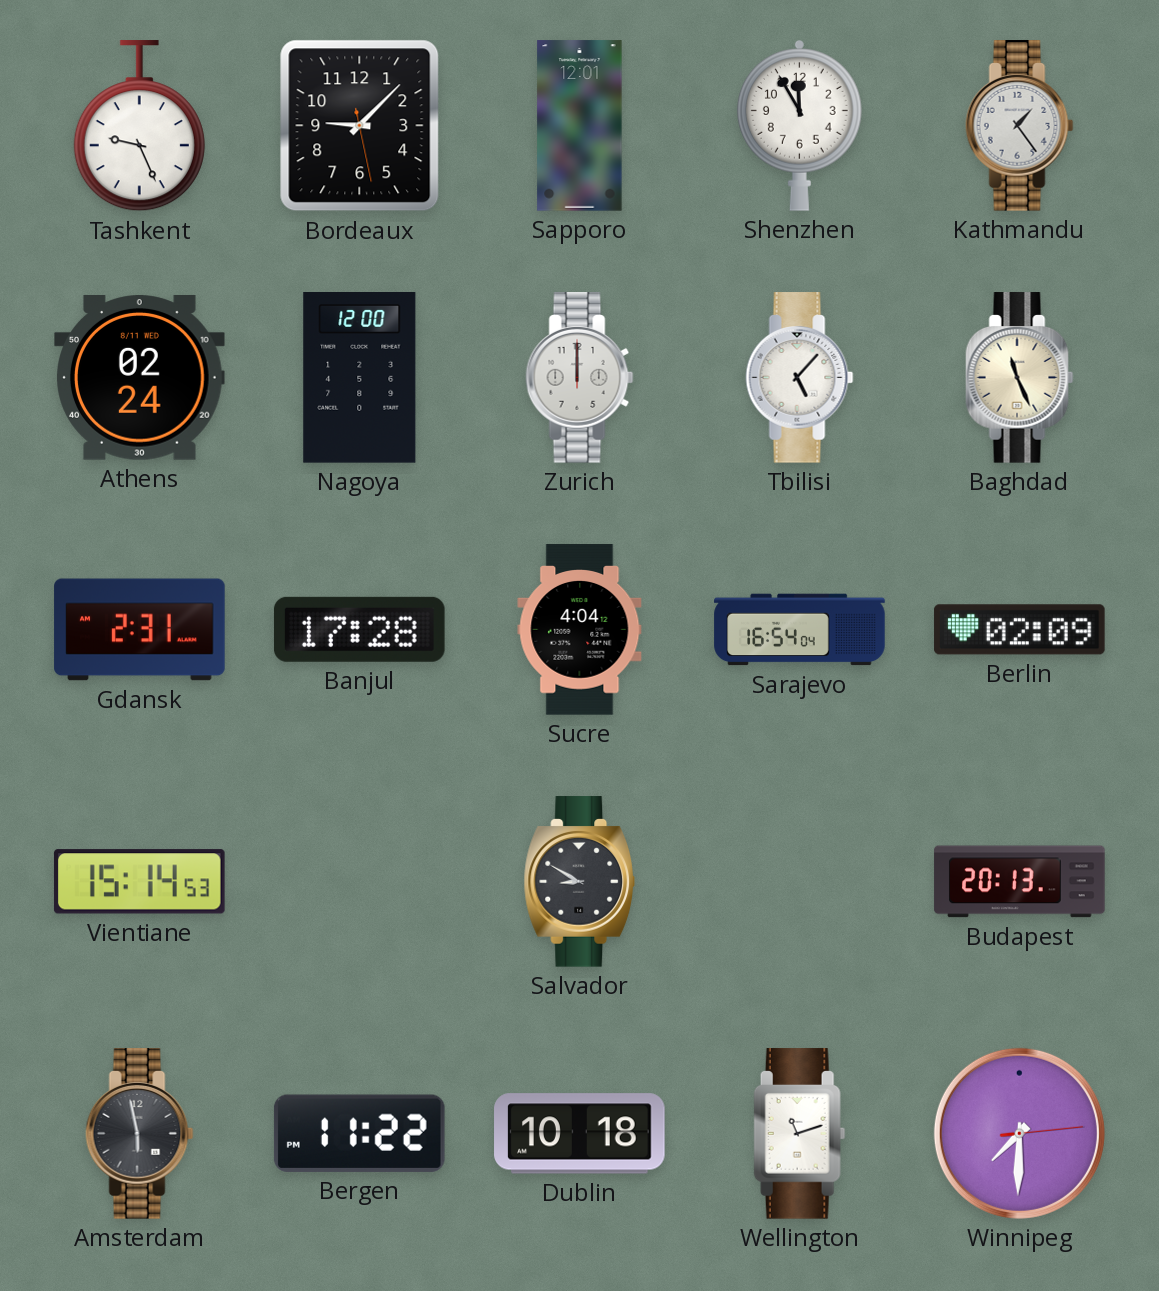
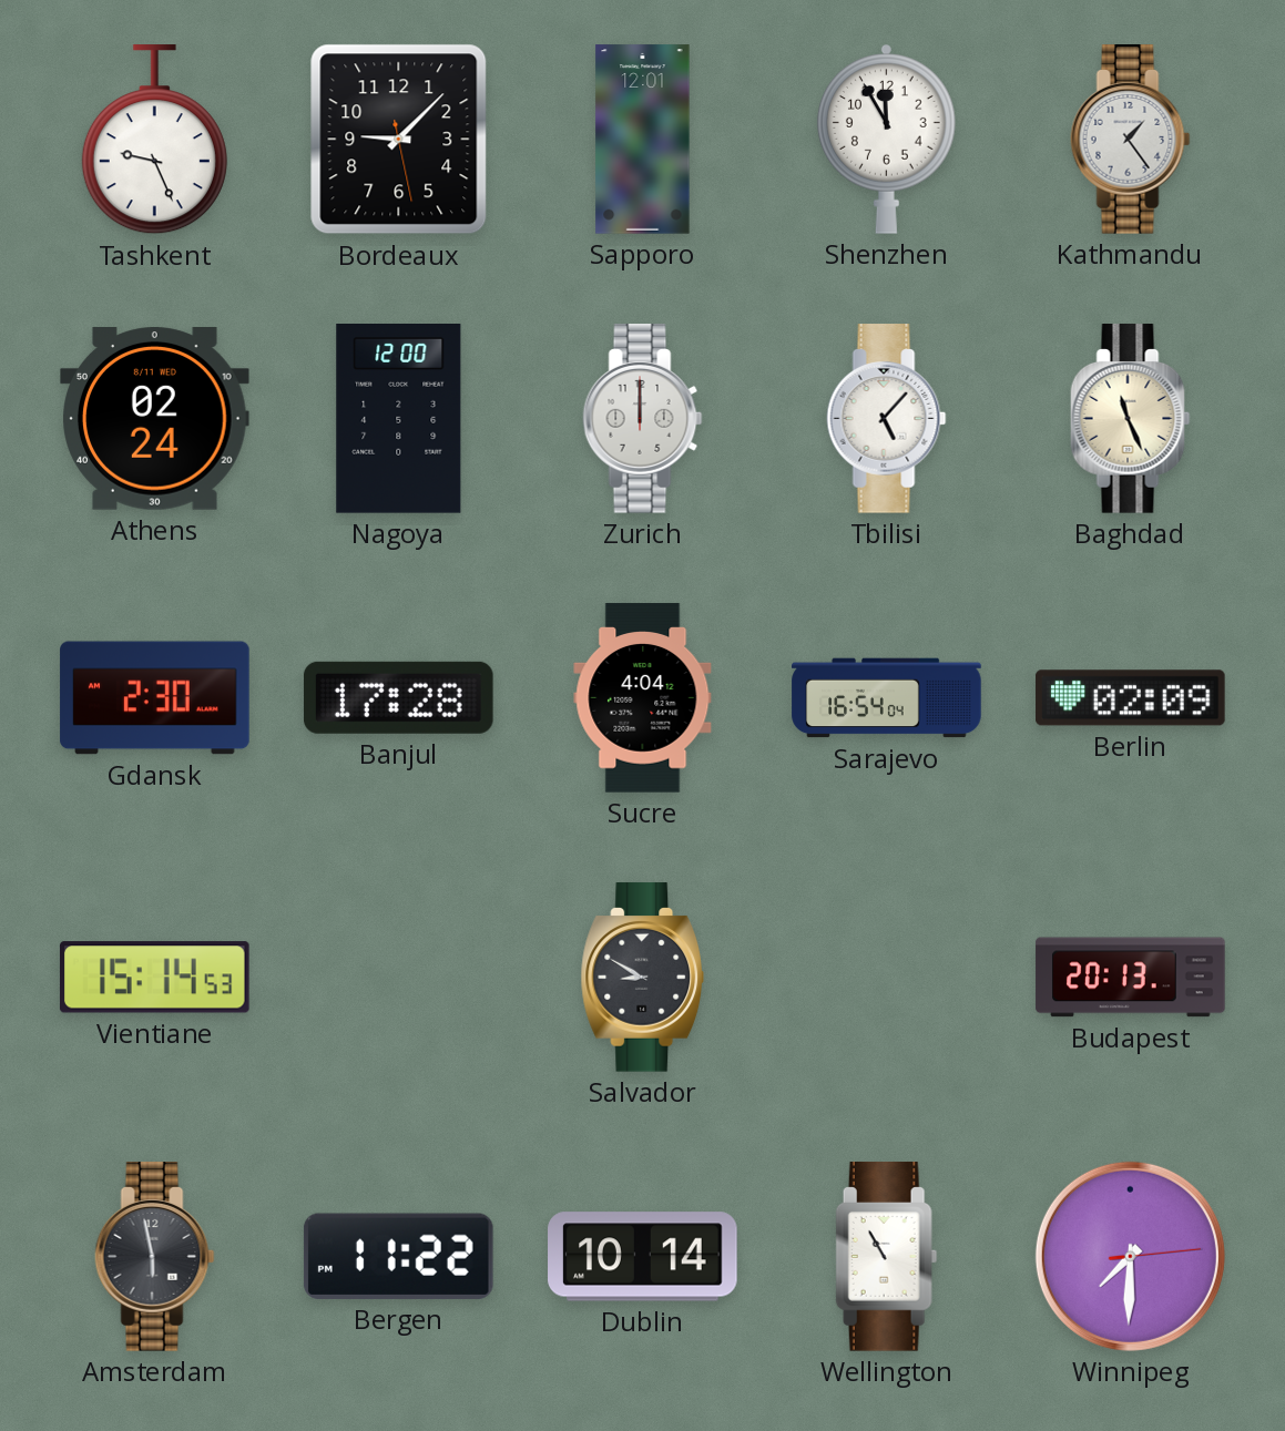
Gdansk: 2:31 -> 2:30
Dublin: 10:18 -> 10:14
Wellington: 11:12 -> 10:55
